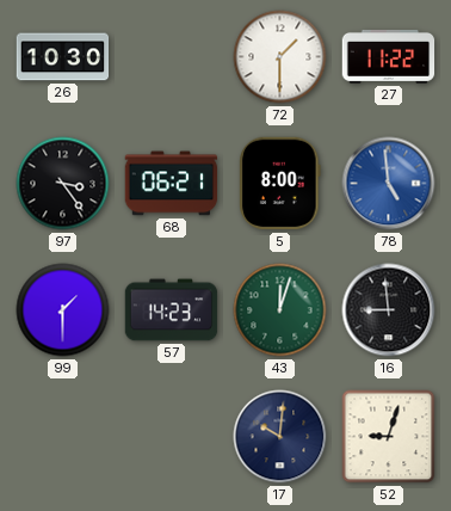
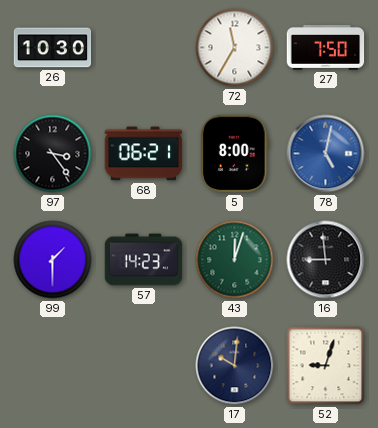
72: 1:30 -> 11:35
27: 11:22 -> 7:50
78: 4:59 -> 5:02
